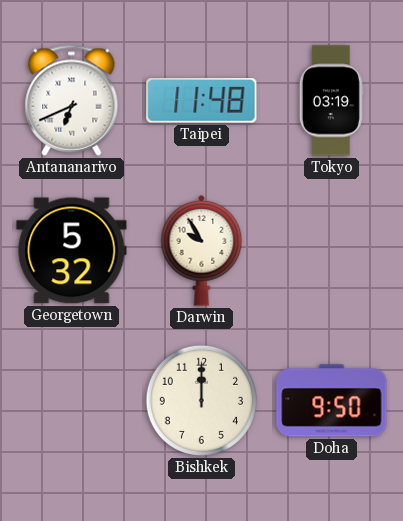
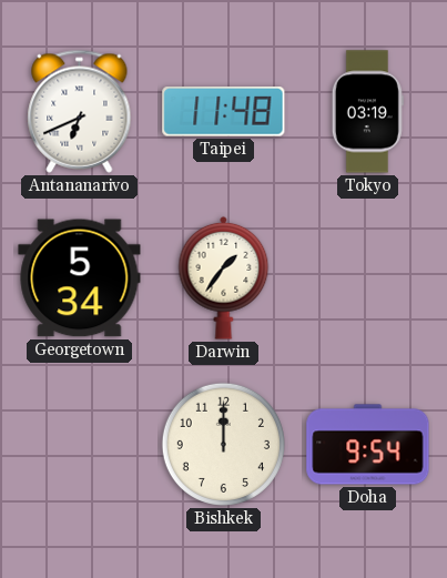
Georgetown: 5:32 -> 5:34
Darwin: 9:55 -> 1:36
Doha: 9:50 -> 9:54
